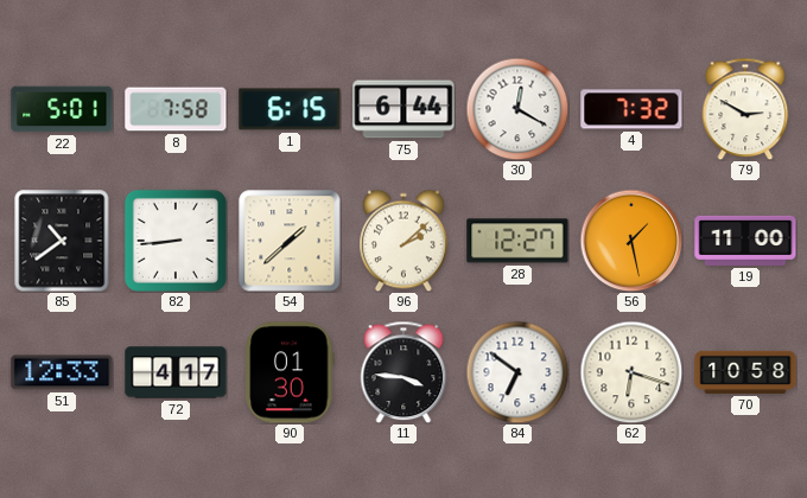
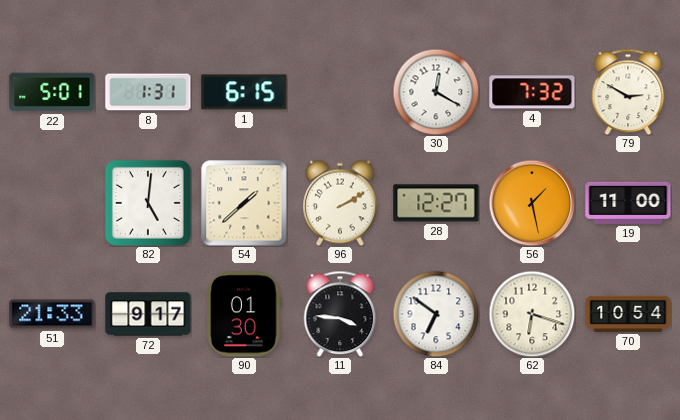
8: 7:58 -> 1:31
75: 6:44 -> none
85: 10:39 -> none
82: 8:44 -> 5:01
96: 2:08 -> 2:10
51: 12:33 -> 21:33
72: 4:17 -> 9:17
70: 10:58 -> 10:54
